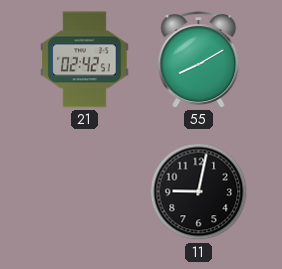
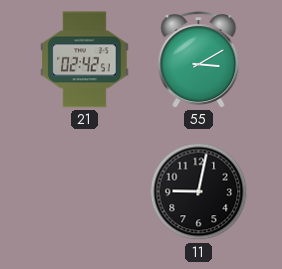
55: 8:10 -> 3:10
